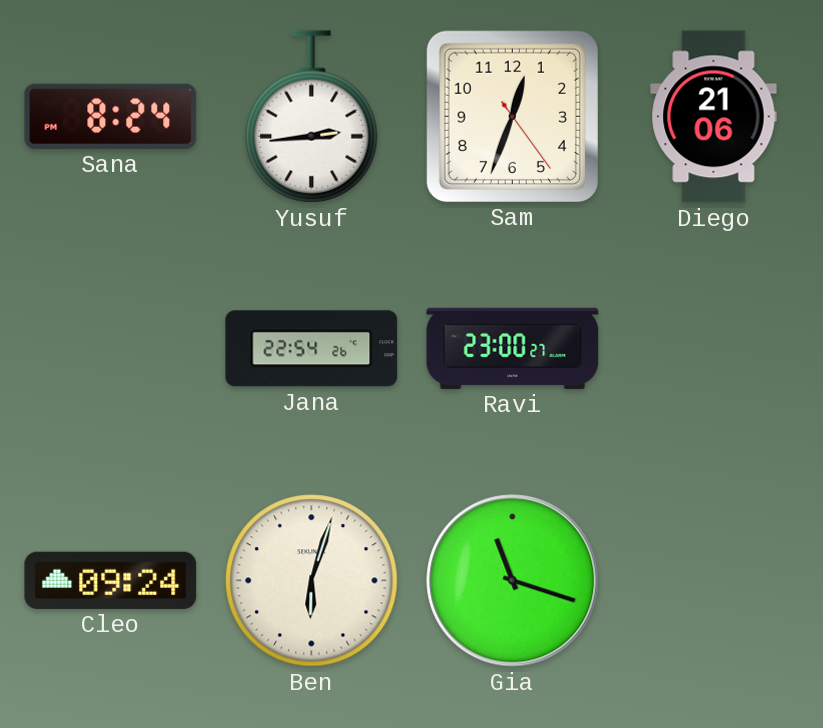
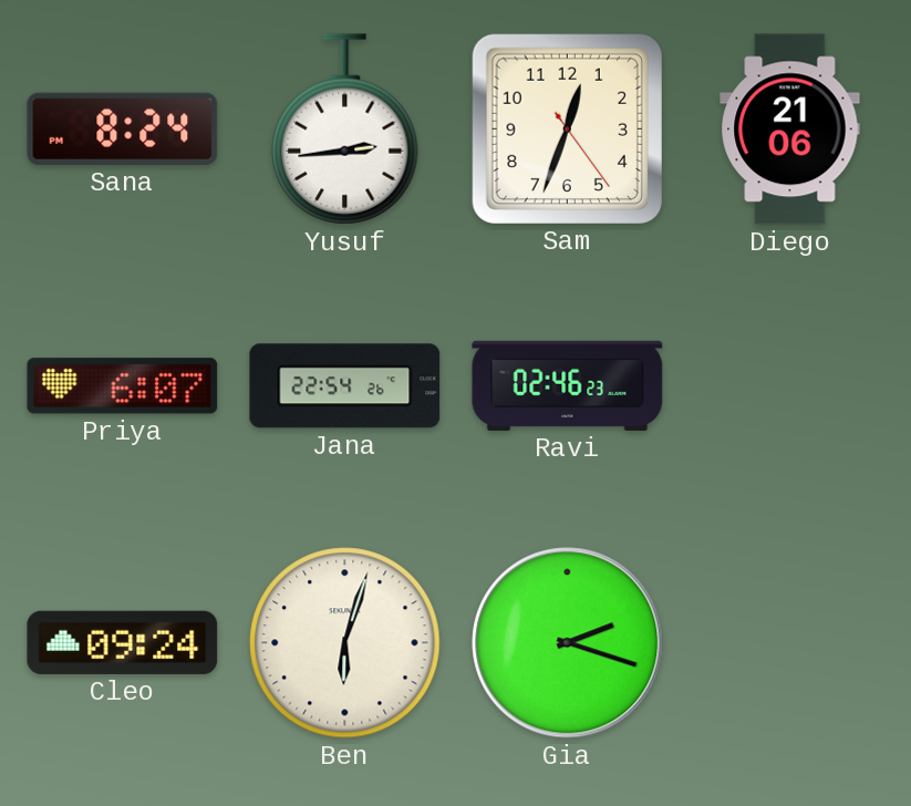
Priya: none -> 6:07
Ravi: 23:00 -> 02:46
Gia: 11:18 -> 2:18
